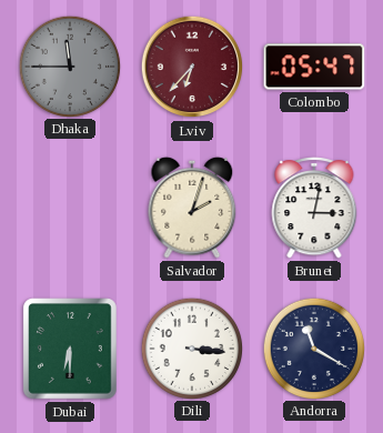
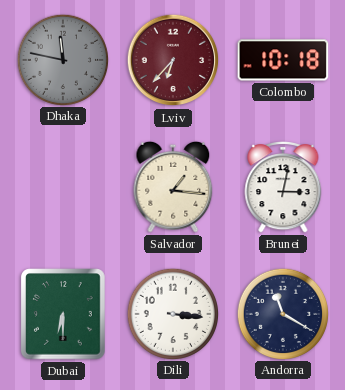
Dhaka: 11:45 -> 11:47
Colombo: 05:47 -> 10:18
Salvador: 2:03 -> 1:16
